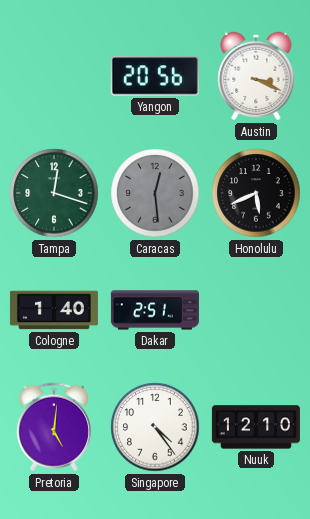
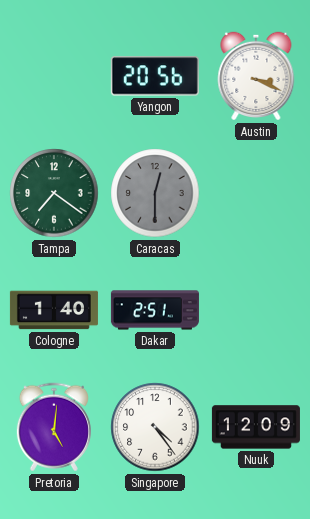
Tampa: 12:18 -> 7:21
Caracas: 12:29 -> 12:30
Honolulu: 5:41 -> none
Nuuk: 12:10 -> 12:09
